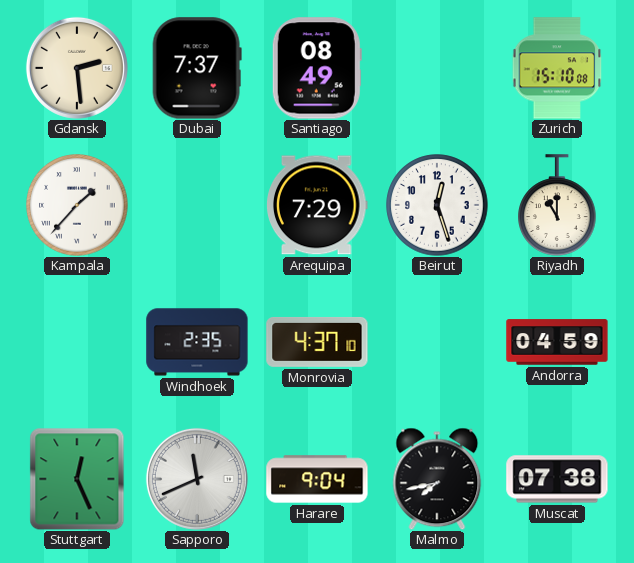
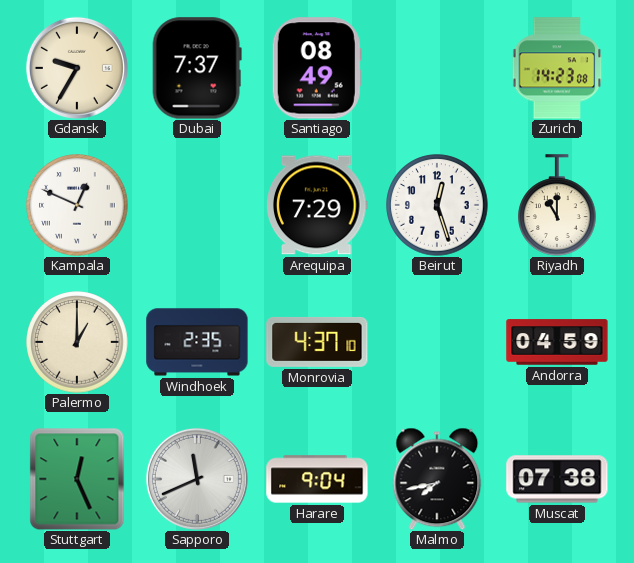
Gdansk: 2:29 -> 9:35
Zurich: 15:10 -> 14:23
Kampala: 1:37 -> 12:49
Palermo: none -> 1:00
